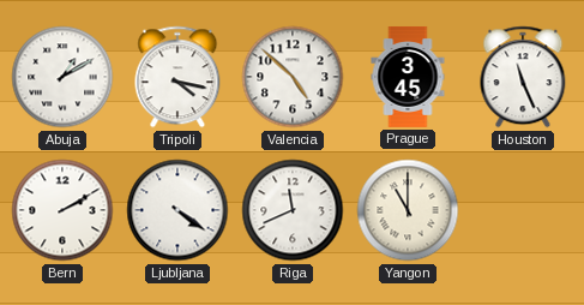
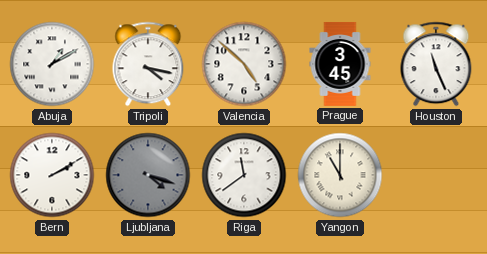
Ljubljana: 4:21 -> 4:18
Ljubljana dial: white -> grey
Riga: 11:41 -> 11:39
